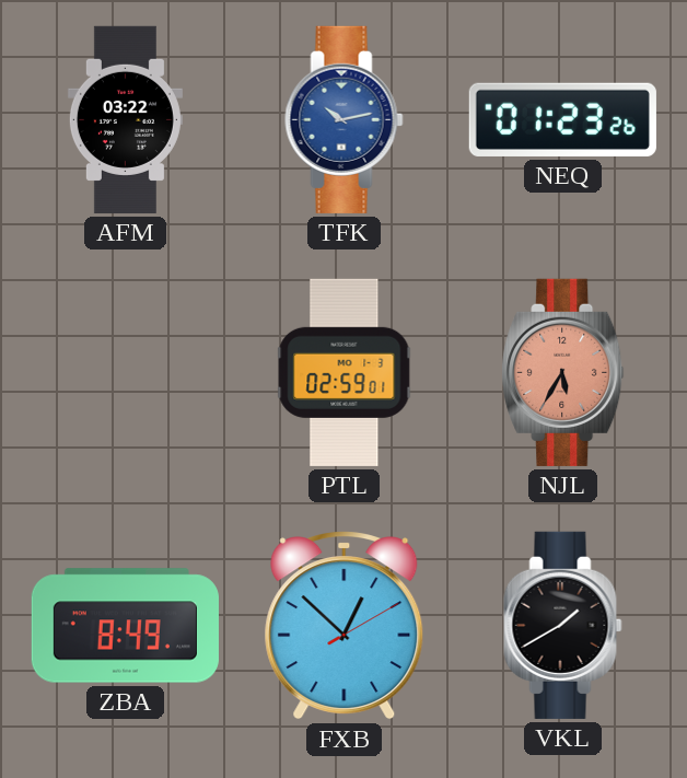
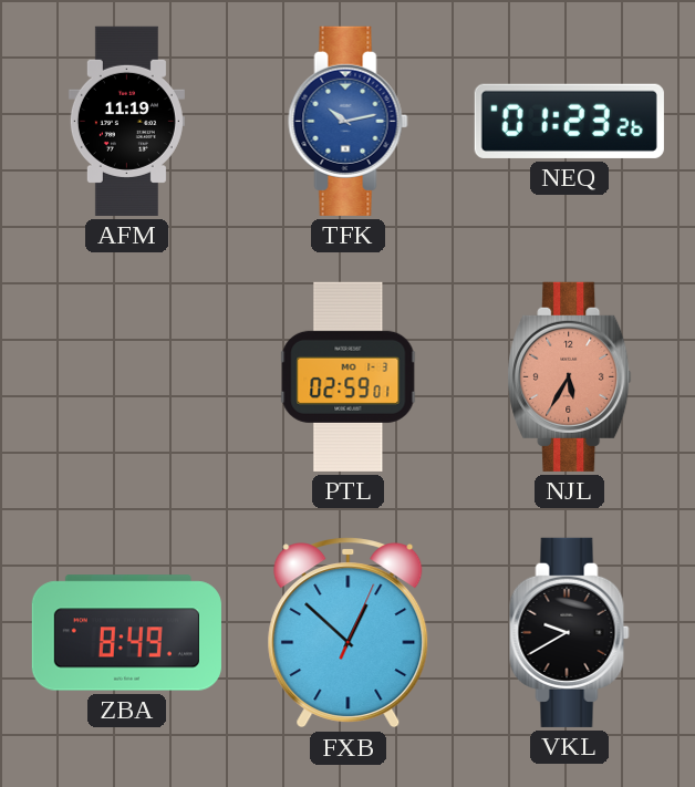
AFM: 03:22 -> 11:19
FXB: 12:52:10 -> 12:52:04
VKL: 1:40 -> 9:40
